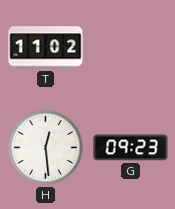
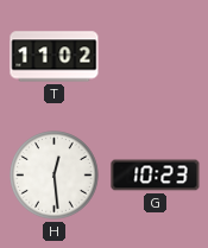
G: 09:23 -> 10:23
